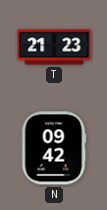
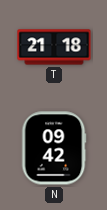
T: 21:23 -> 21:18
